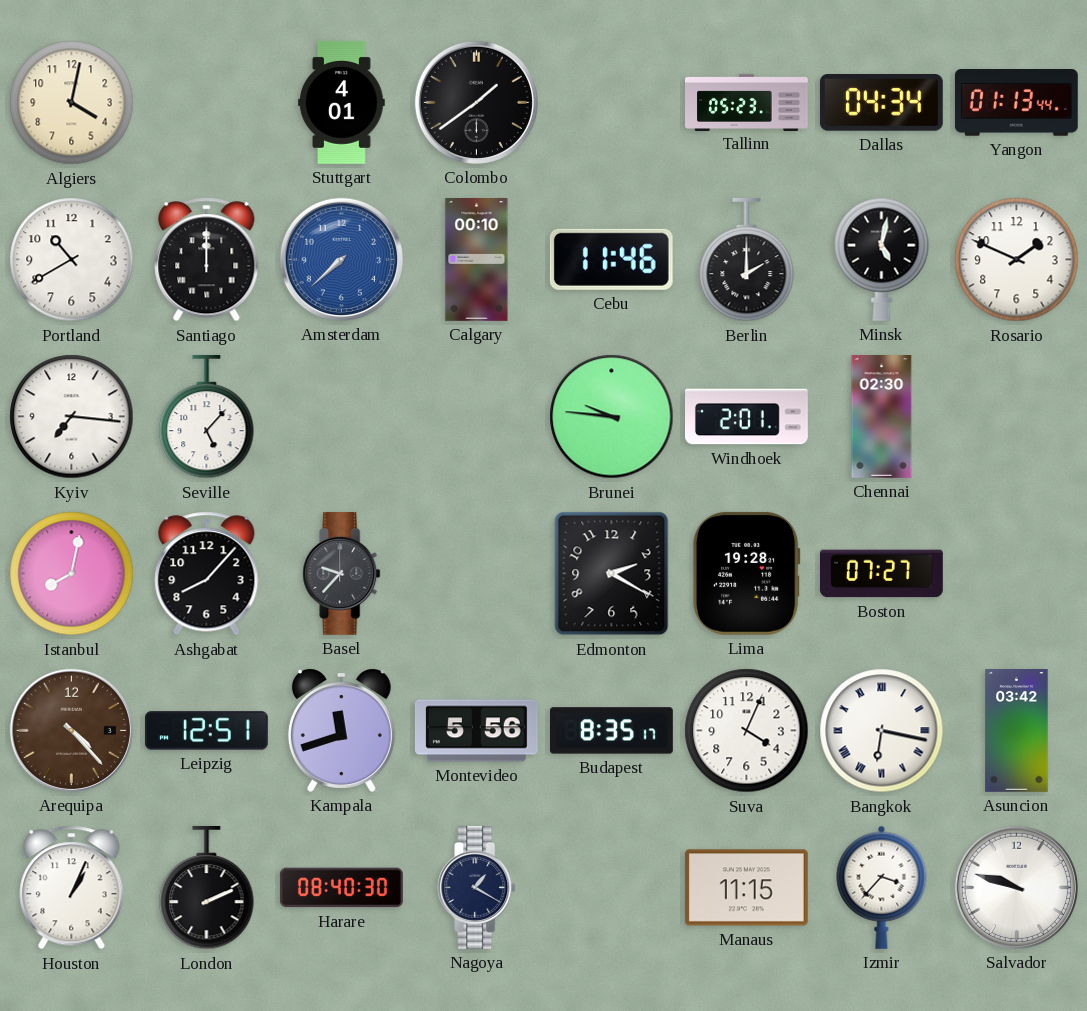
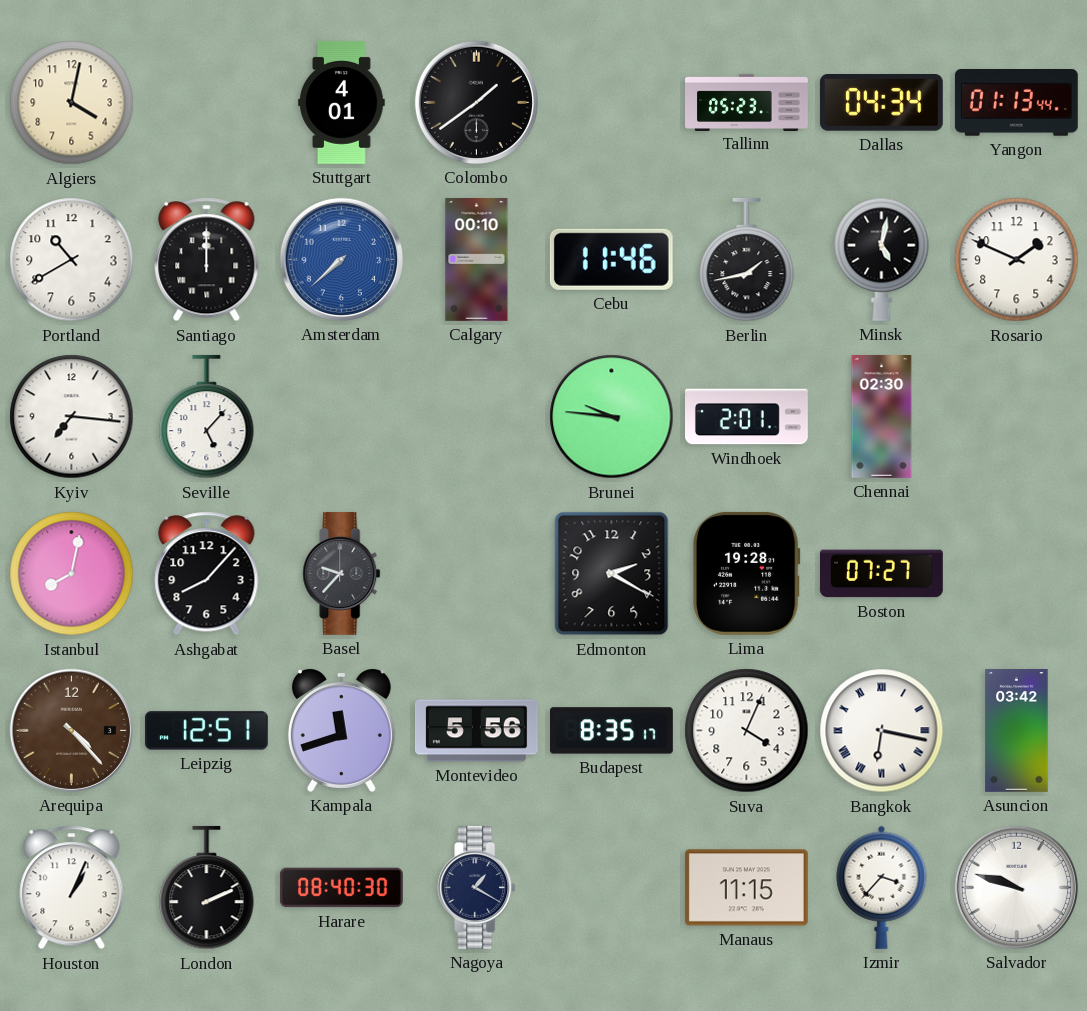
Berlin: 2:00 -> 1:43
